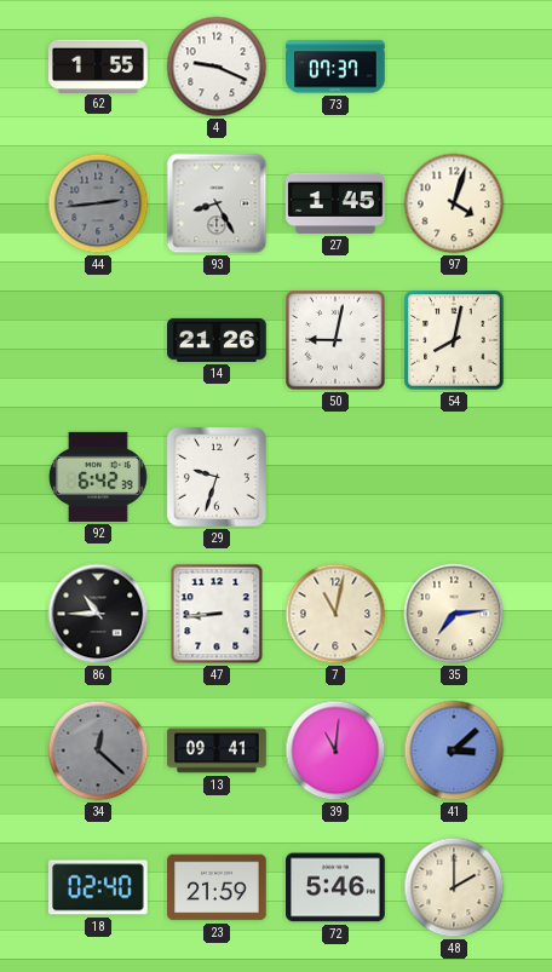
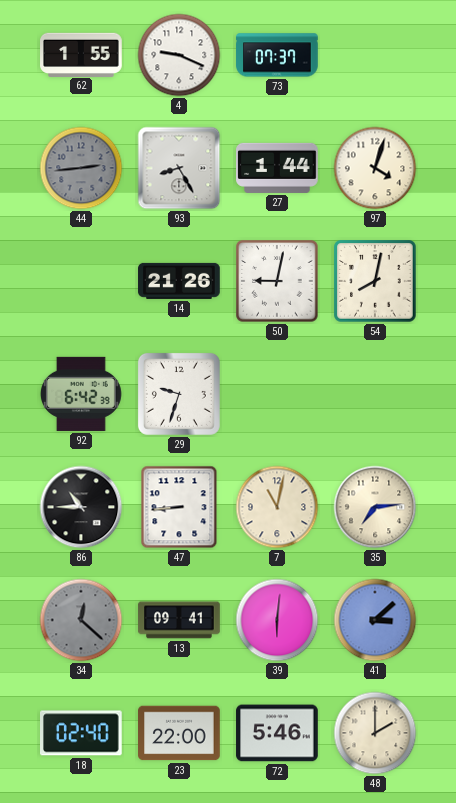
27: 1:45 -> 1:44
39: 11:01 -> 6:01
23: 21:59 -> 22:00
